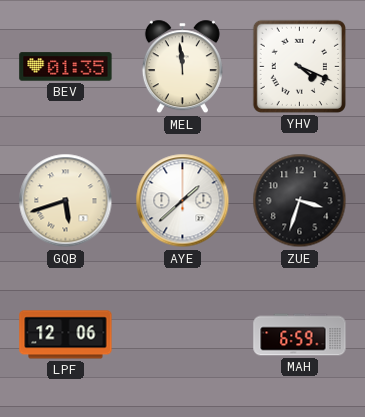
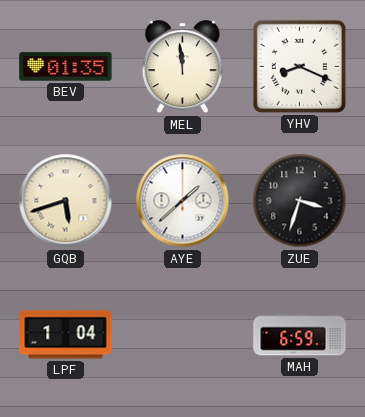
YHV: 4:19 -> 8:19
LPF: 12:06 -> 1:04
